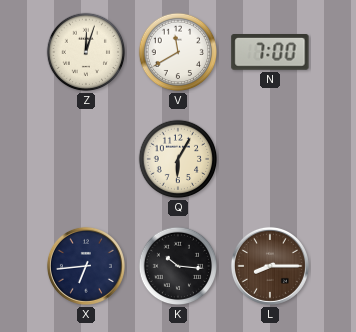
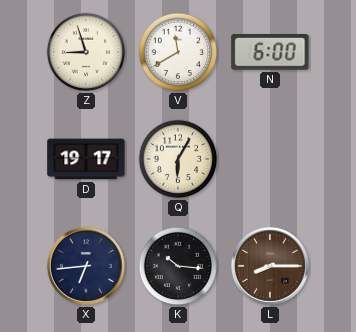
Z: 12:03 -> 8:57
N: 7:00 -> 6:00
D: none -> 19:17
